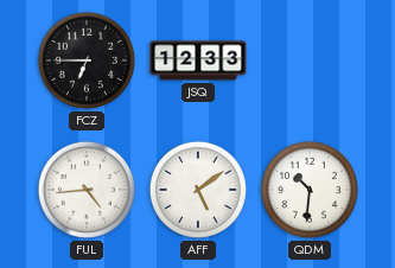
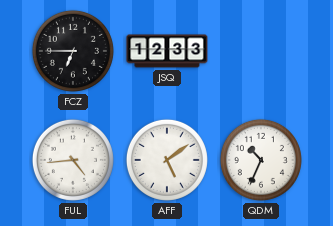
QDM: 10:31 -> 10:34
